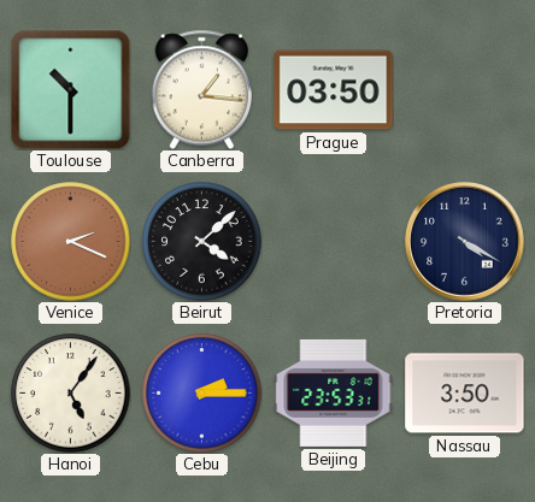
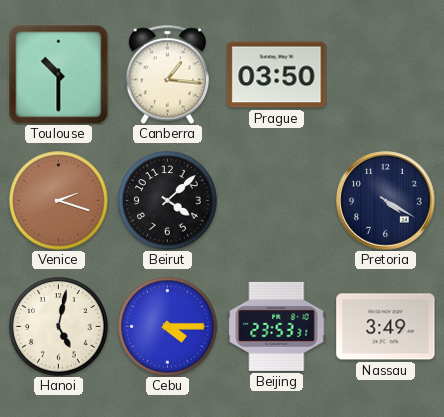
Venice: 2:19 -> 2:18
Hanoi: 5:06 -> 5:02
Cebu: 2:15 -> 4:15
Nassau: 3:50 -> 3:49
